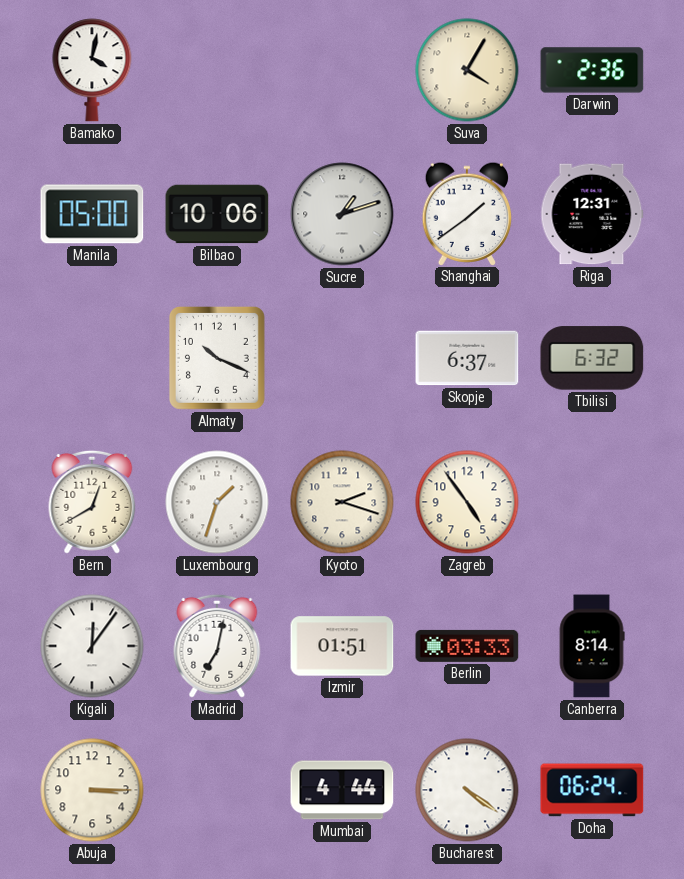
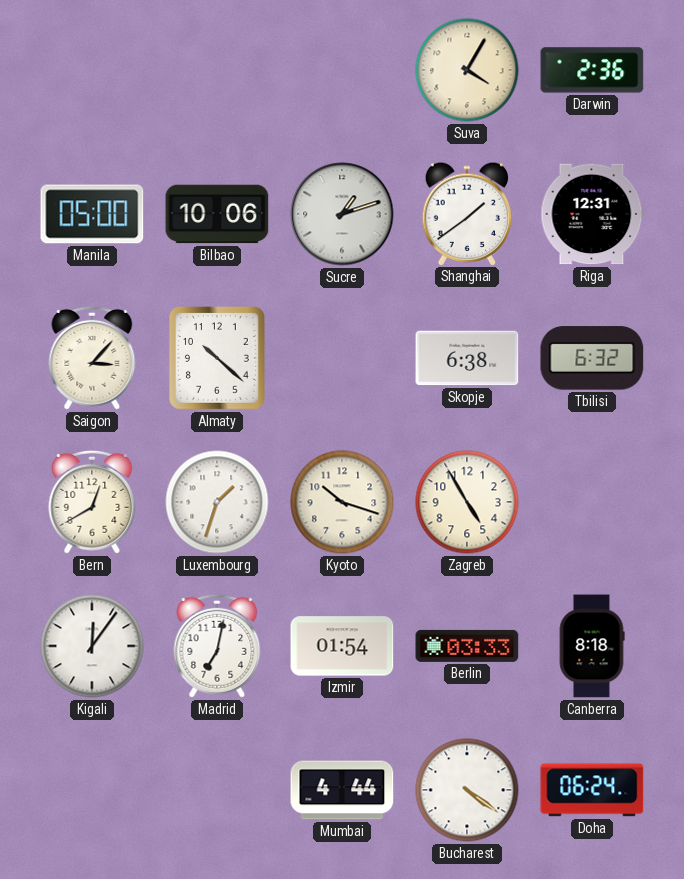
Bamako: 4:02 -> none
Saigon: none -> 3:07
Almaty: 10:19 -> 10:22
Skopje: 6:37 -> 6:38
Kyoto: 2:18 -> 10:18
Zagreb: 4:54 -> 4:55
Izmir: 01:51 -> 01:54
Canberra: 8:14 -> 8:18
Abuja: 3:15 -> none
